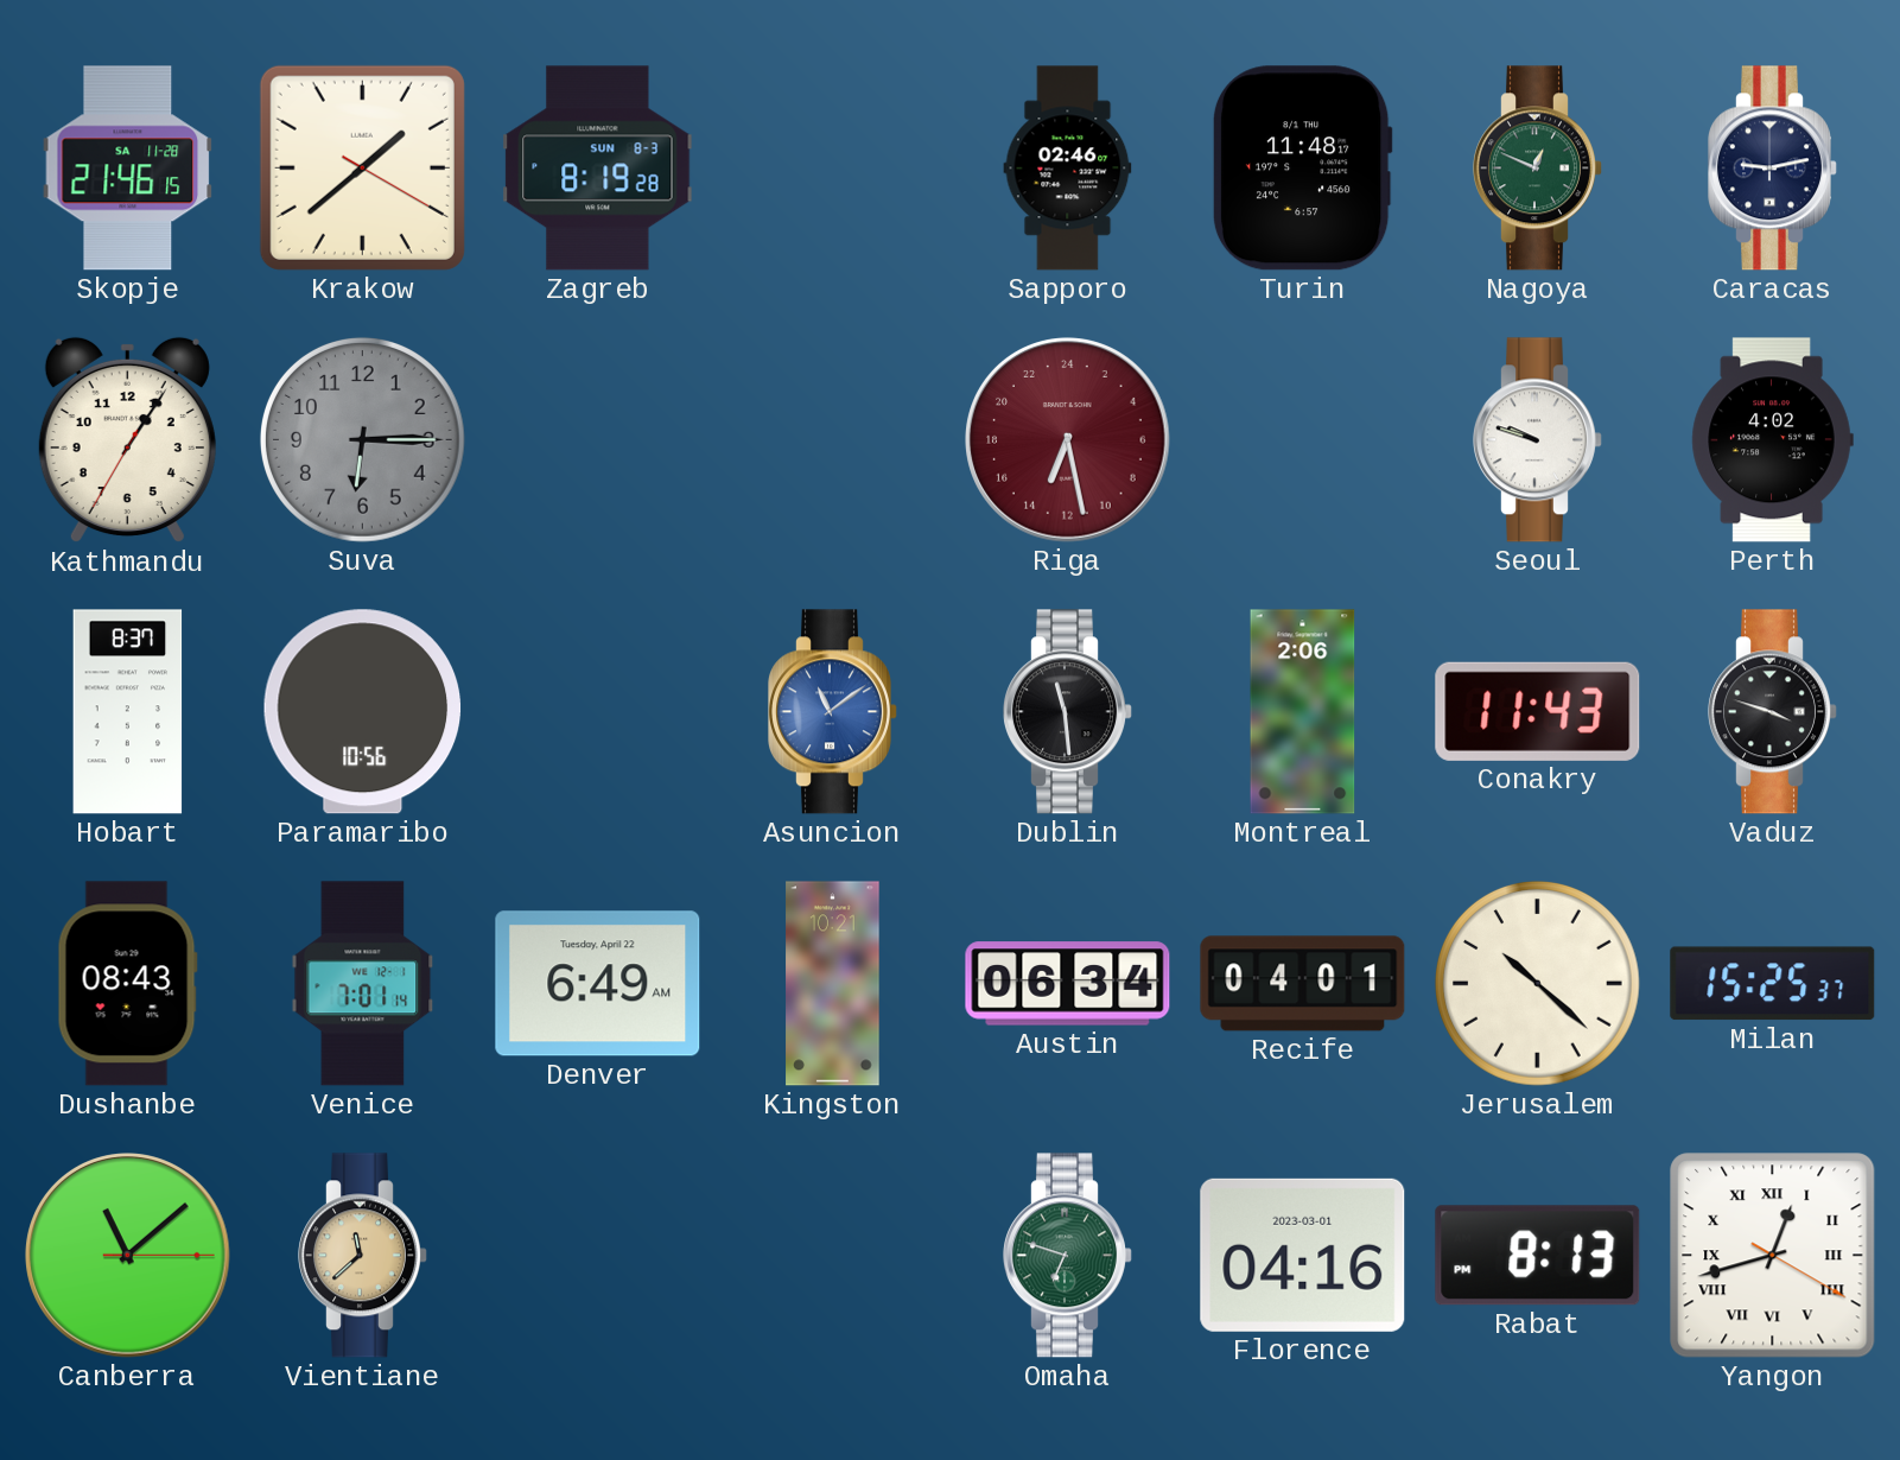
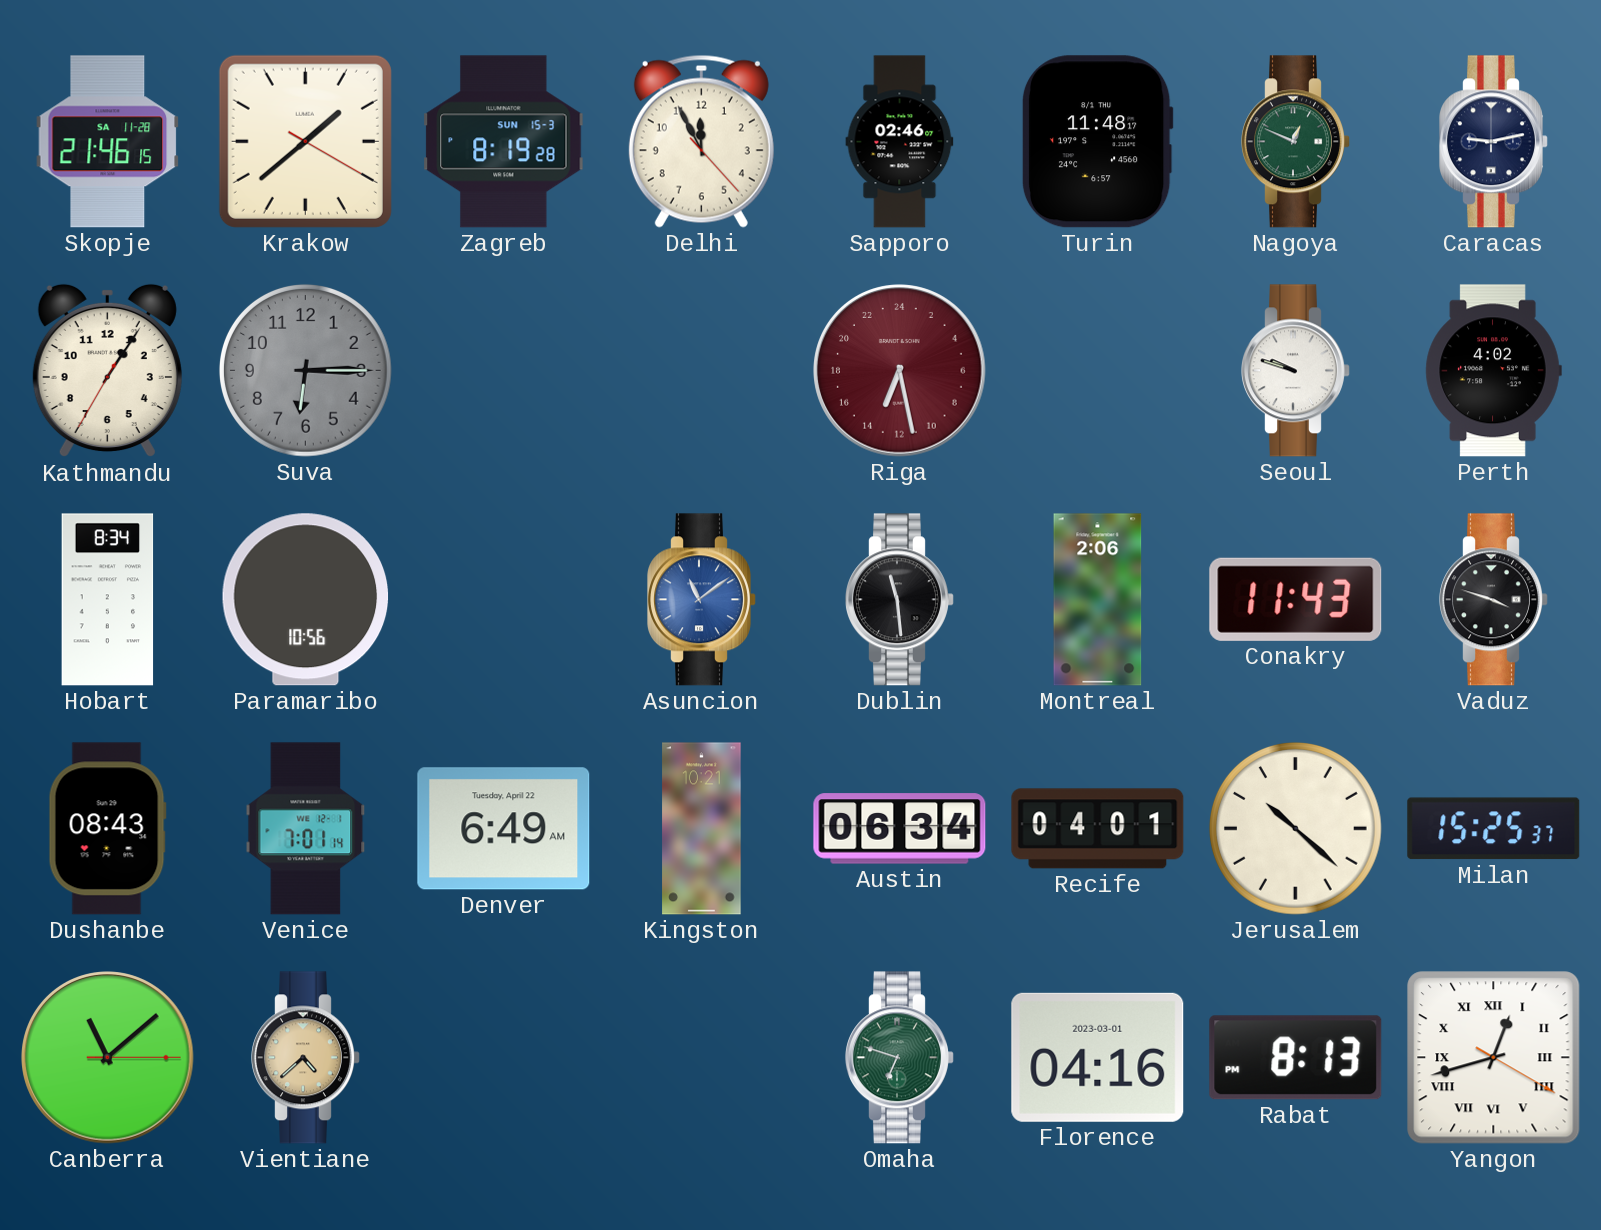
Zagreb date: SUN 8-3 -> SUN 15-3
Delhi: none -> 11:55
Hobart: 8:37 -> 8:34
Vientiane: 11:38 -> 4:38
